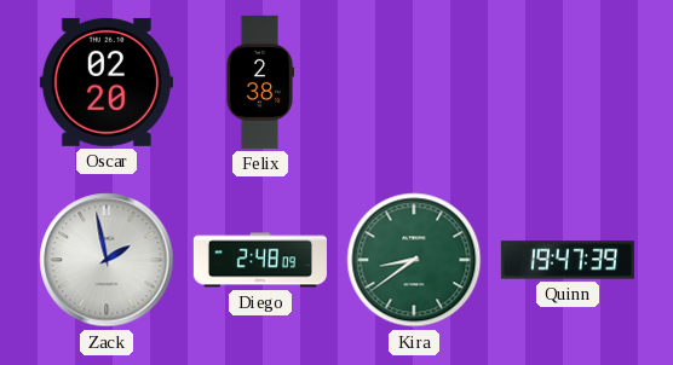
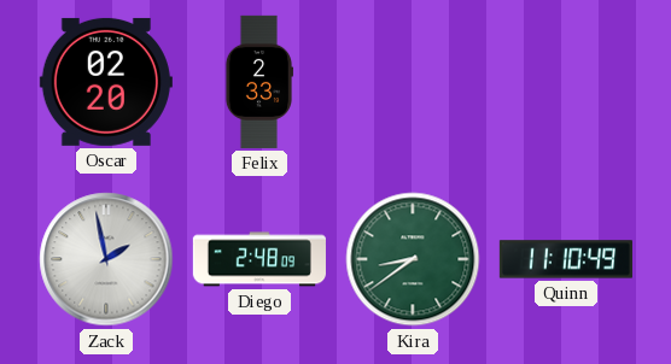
Felix: 2:38 -> 2:33
Quinn: 19:47 -> 11:10
